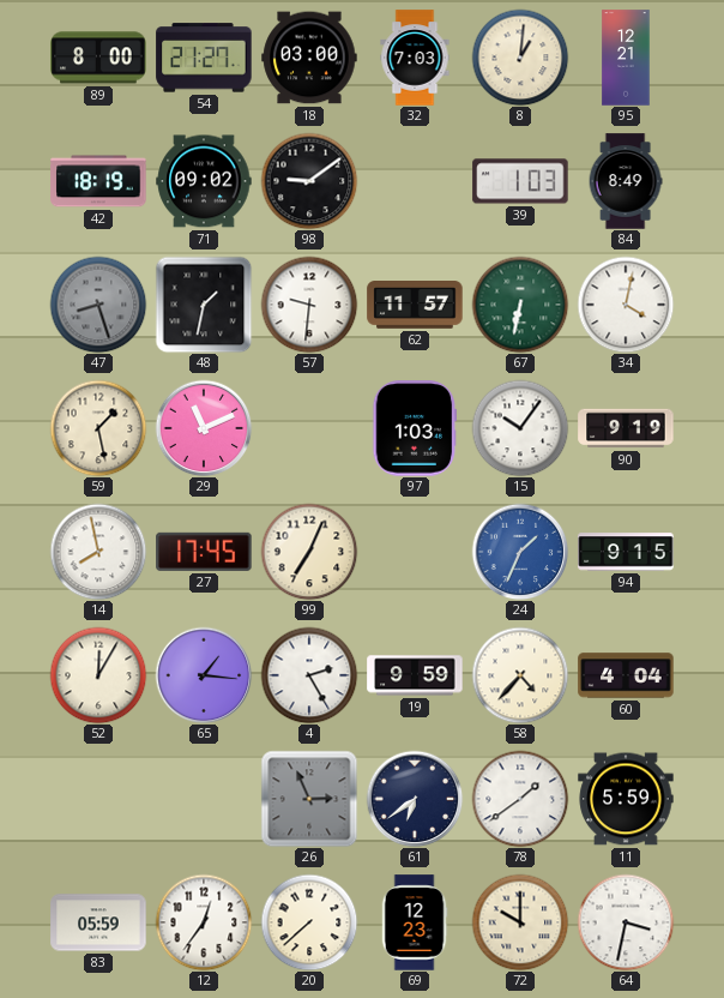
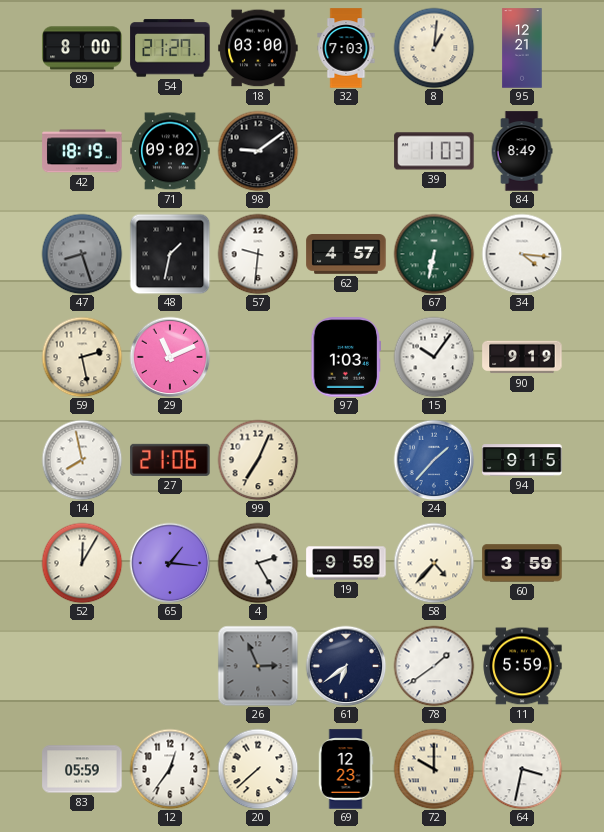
62: 11:57 -> 4:57
34: 4:02 -> 4:16
59: 1:28 -> 2:28
27: 17:45 -> 21:06
24: 1:34 -> 1:37
60: 4:04 -> 3:59
